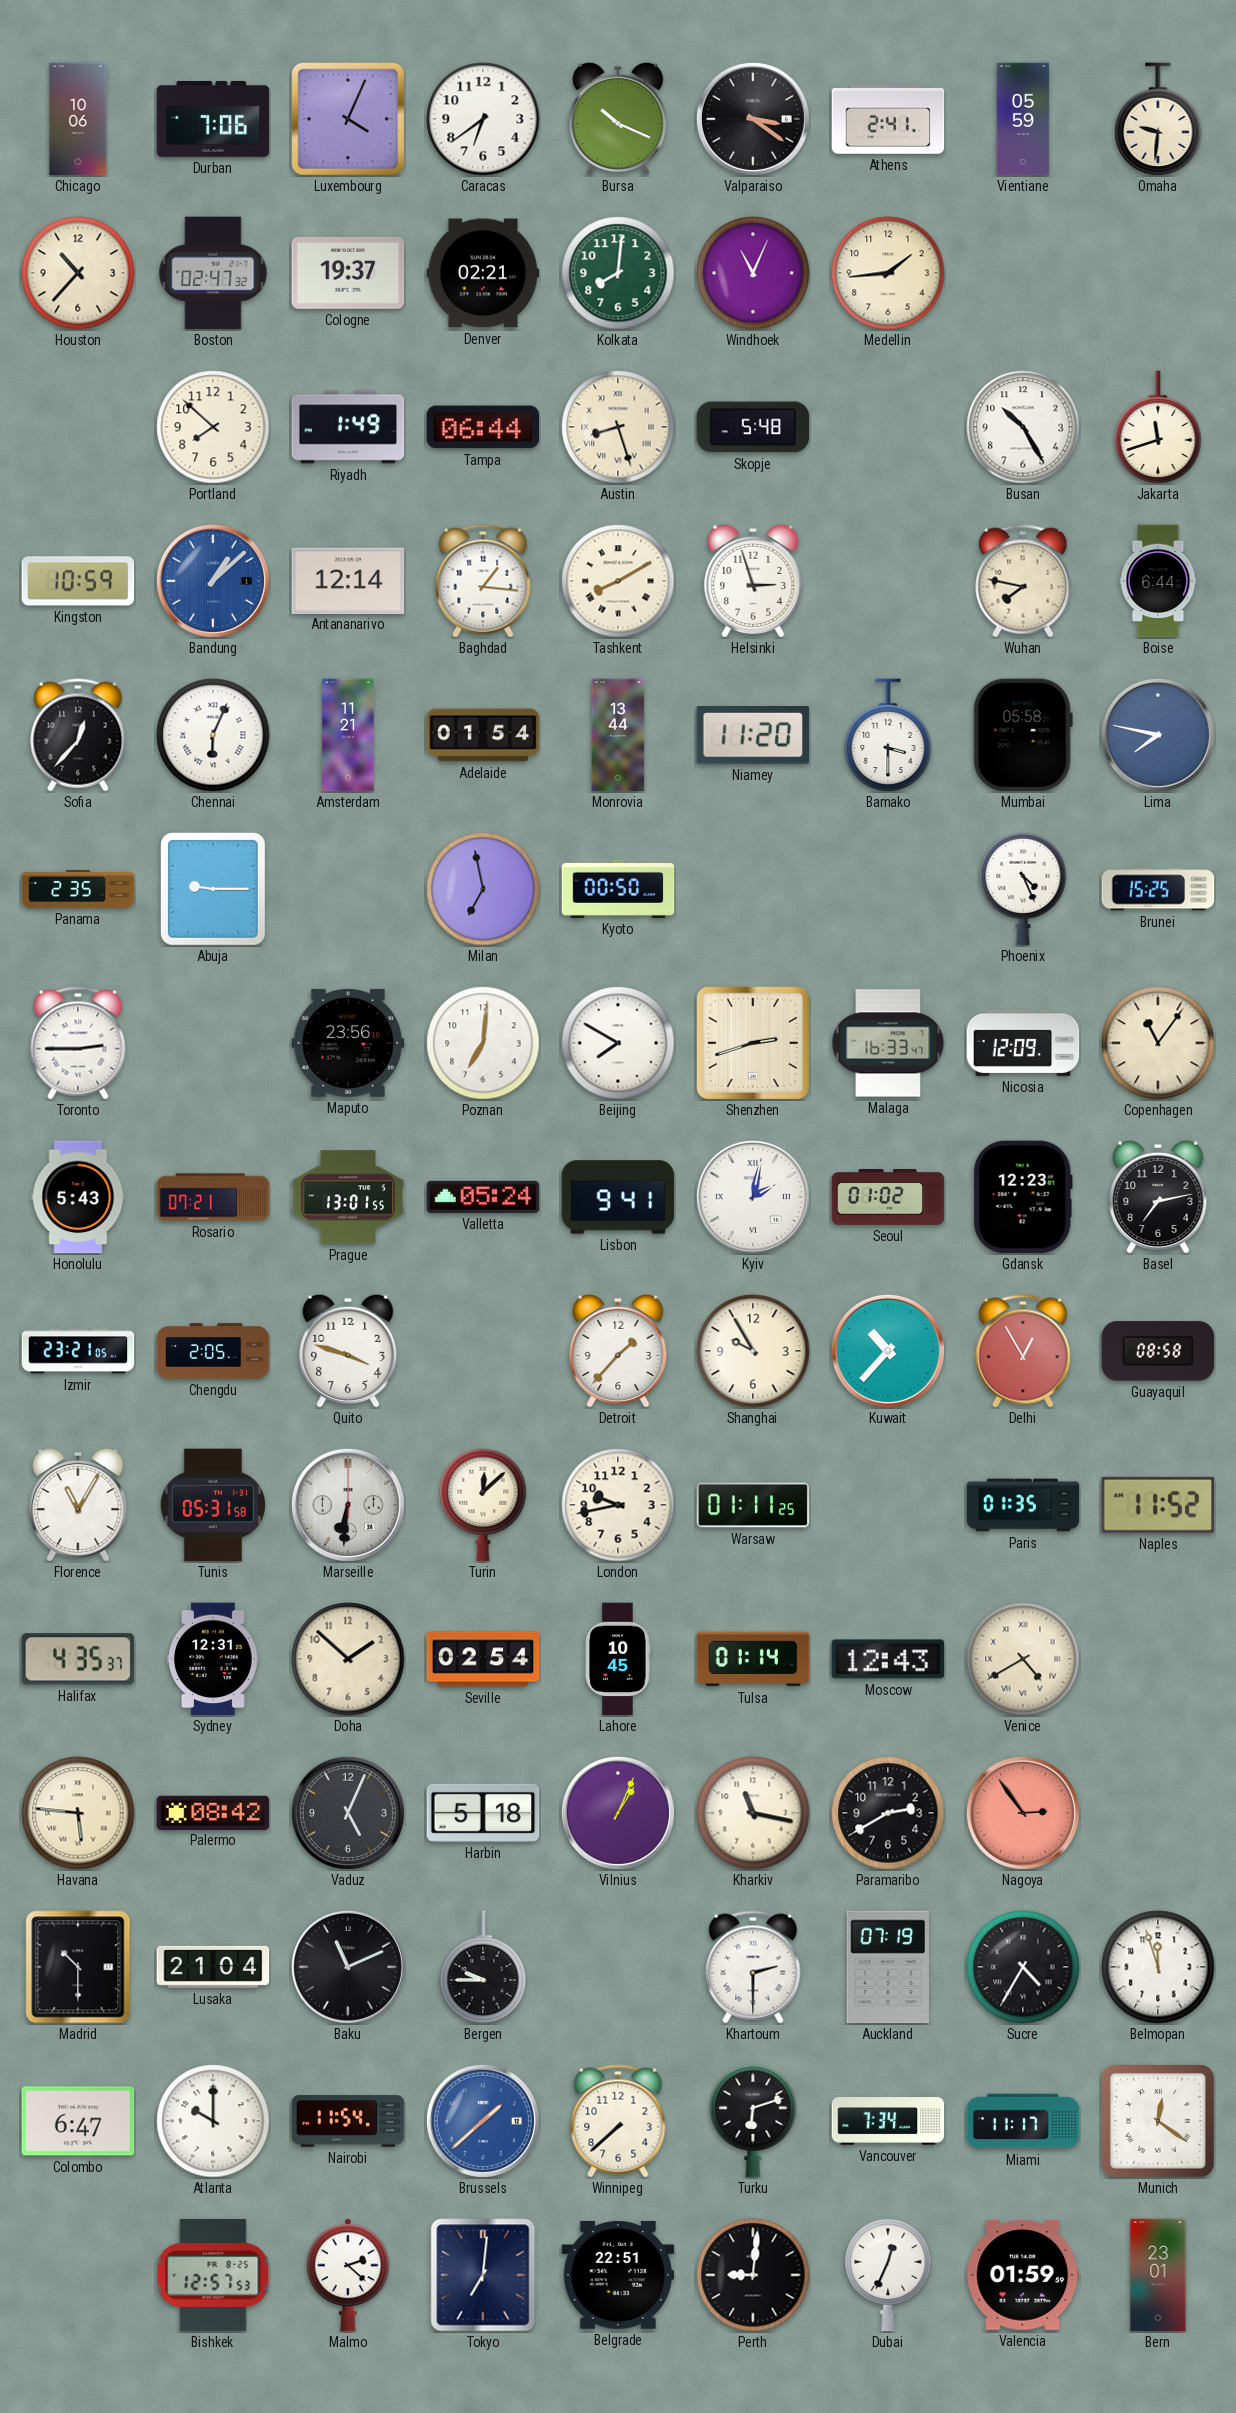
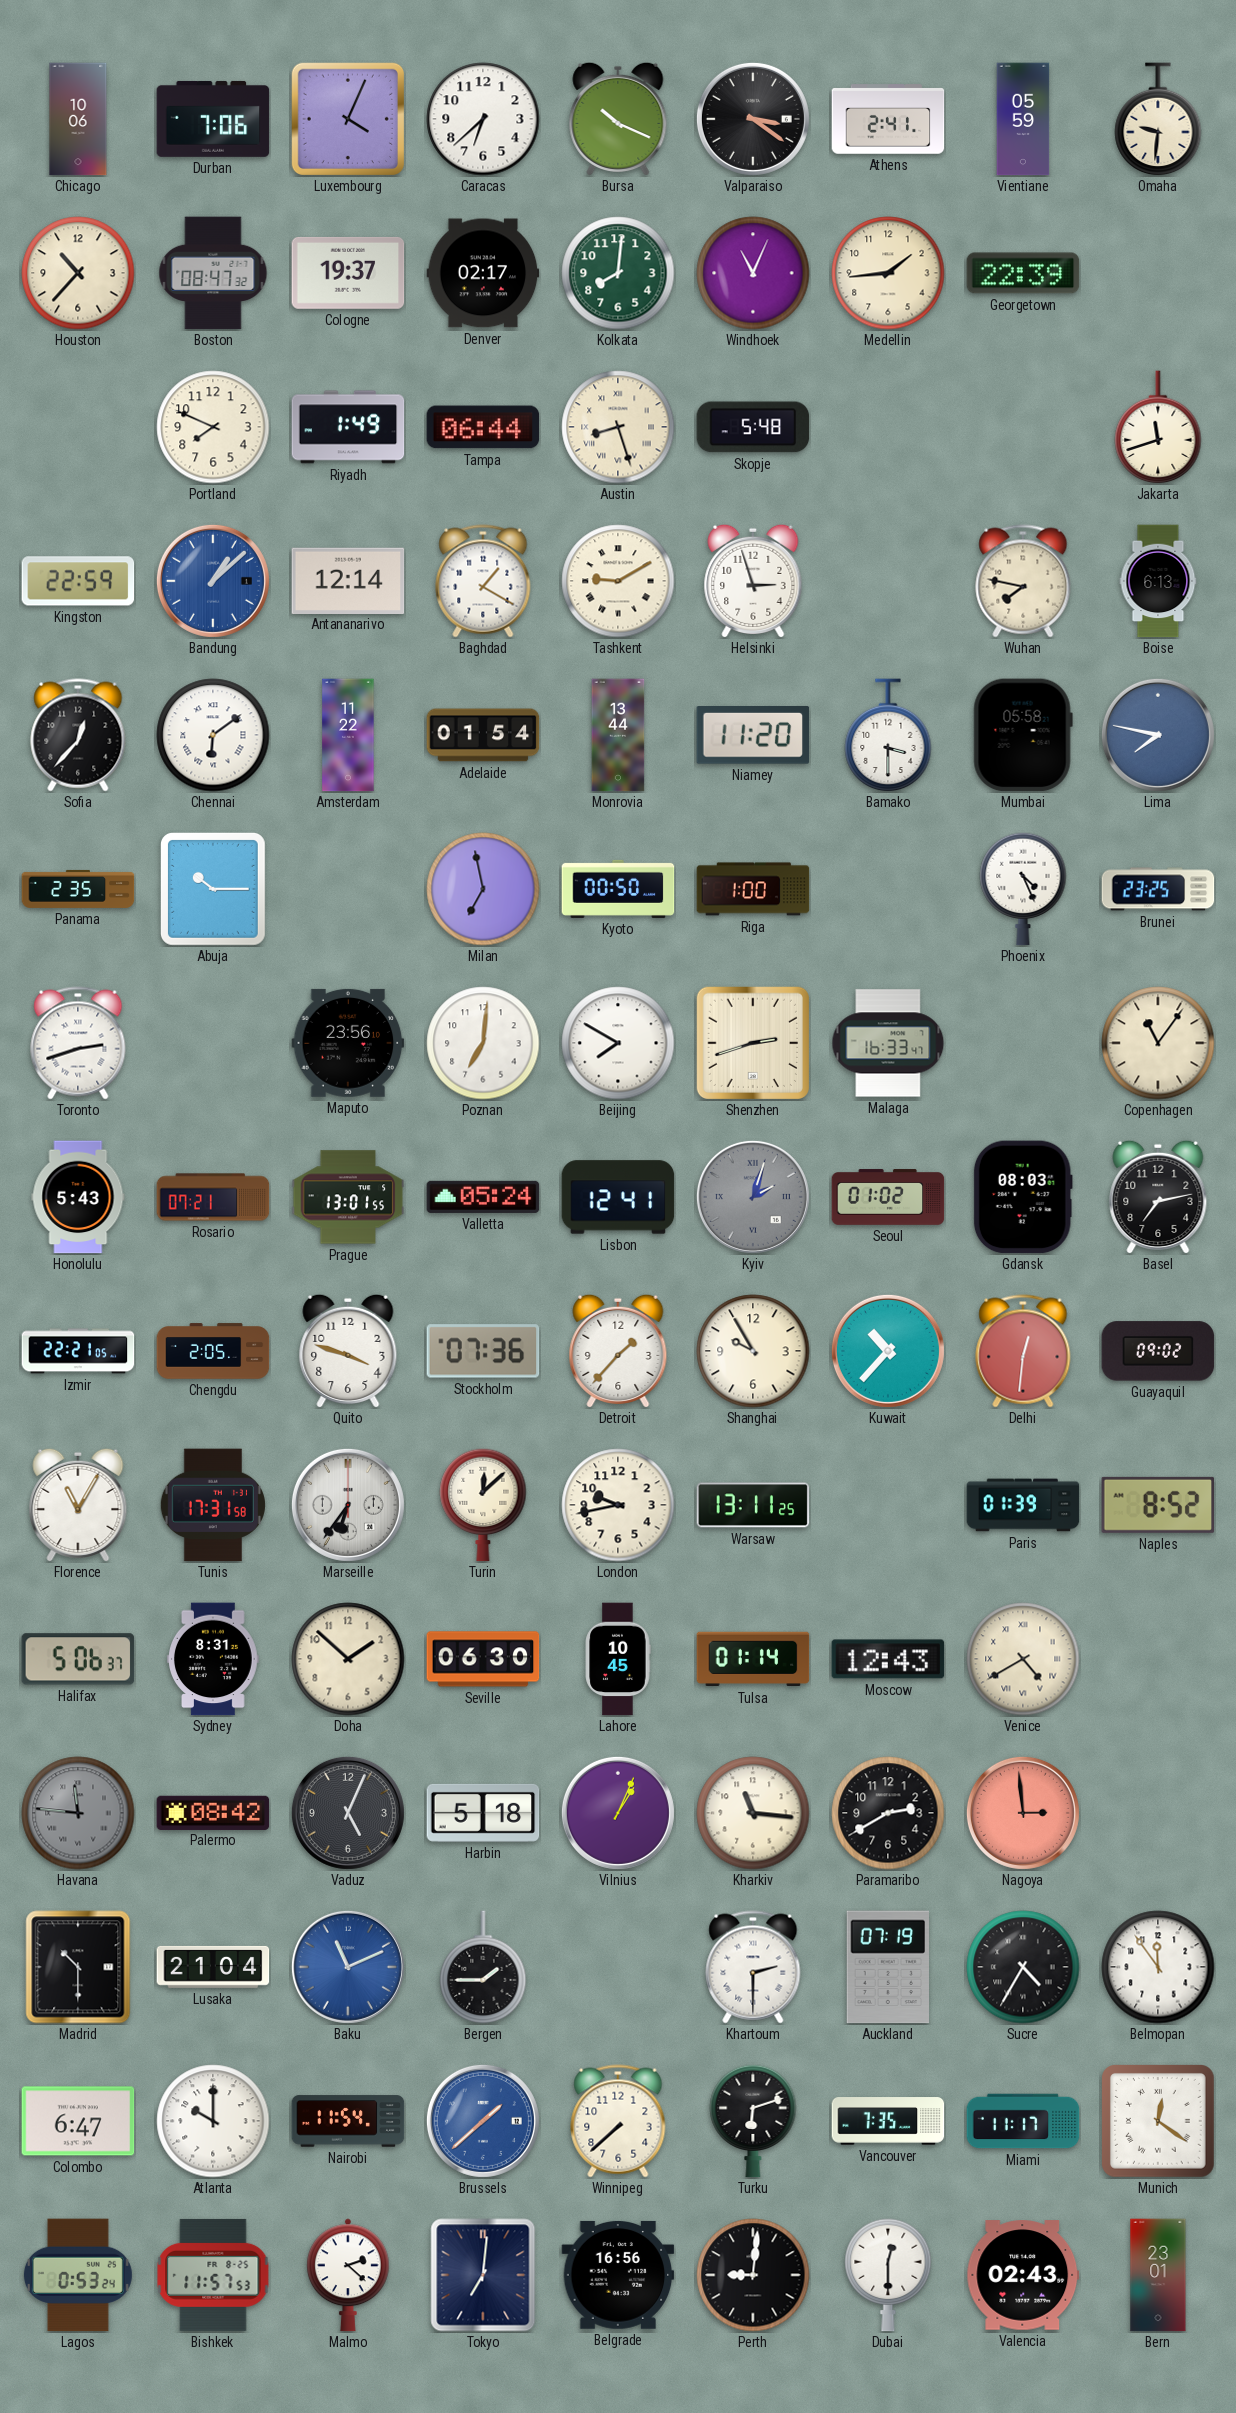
Caracas: 6:39 -> 6:38
Boston: 02:47 -> 08:47
Denver: 02:21 -> 02:17
Georgetown: none -> 22:39
Portland: 7:52 -> 7:49
Busan: 10:25 -> none
Kingston: 10:59 -> 22:59
Baghdad: 1:16 -> 1:20
Tashkent: 8:10 -> 9:10
Boise: 6:44 -> 6:13
Chennai: 6:04 -> 6:09
Amsterdam: 11:21 -> 11:22
Abuja: 9:15 -> 10:15
Riga: none -> 1:00
Brunei: 15:25 -> 23:25
Toronto: 2:45 -> 2:42
Nicosia: 12:09 -> none
Lisbon: 9:41 -> 12:41
Kyiv: 2:02 -> 2:03
Kyiv dial: white -> grey
Gdansk: 12:23 -> 08:03
Izmir: 23:21 -> 22:21
Stockholm: none -> 07:36
Delhi: 12:55 -> 12:31
Guayaquil: 08:58 -> 09:02
Tunis: 05:31 -> 17:31
Marseille: 6:31 -> 6:36
Warsaw: 01:11 -> 13:11
Paris: 01:35 -> 01:39
Naples: 11:52 -> 8:52
Halifax: 4:35 -> 5:06
Sydney: 12:31 -> 8:31
Seville: 02:54 -> 06:30
Havana: 5:46 -> 11:46
Havana dial: cream -> grey
Kharkiv: 11:17 -> 11:16
Nagoya: 2:54 -> 2:59
Baku dial: black -> blue
Bergen: 9:45 -> 1:45
Belmopan: 11:57 -> 11:54
Vancouver: 7:34 -> 7:35
Lagos: none -> 0:53
Bishkek: 12:57 -> 11:57
Belgrade: 22:51 -> 16:56
Dubai: 12:34 -> 12:30
Valencia: 01:59 -> 02:43
